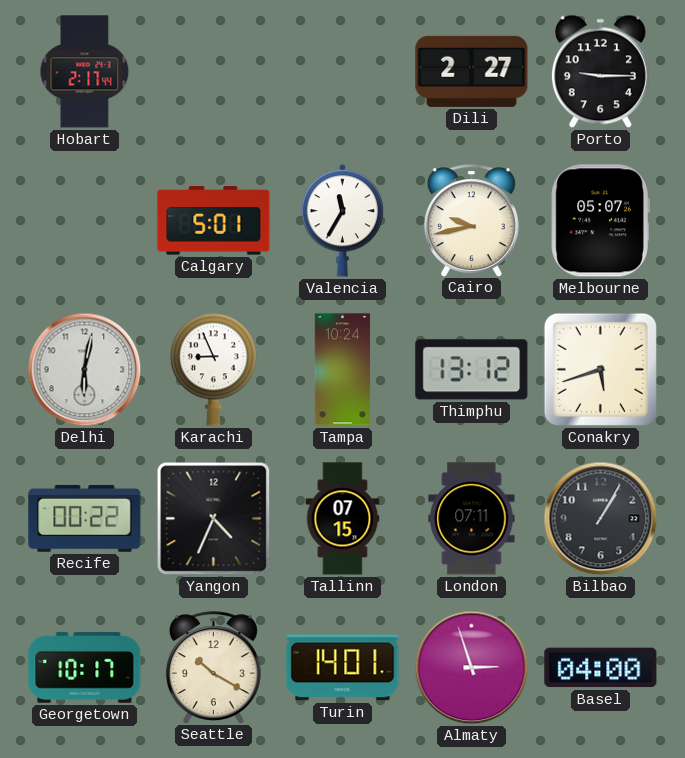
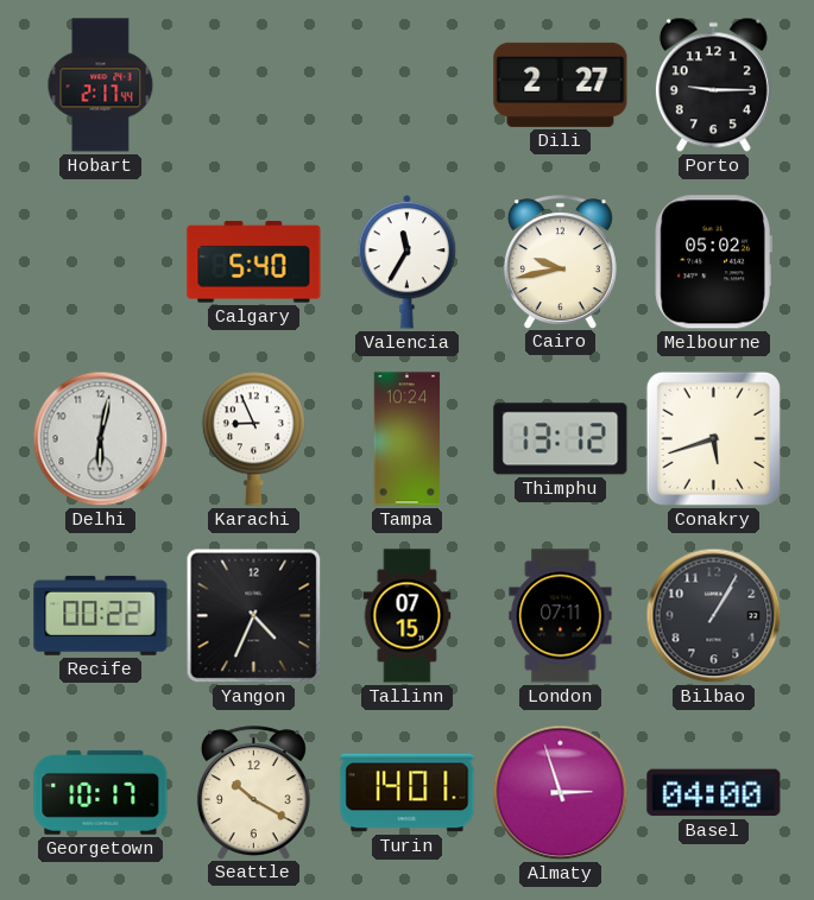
Calgary: 5:01 -> 5:40
Melbourne: 05:07 -> 05:02
